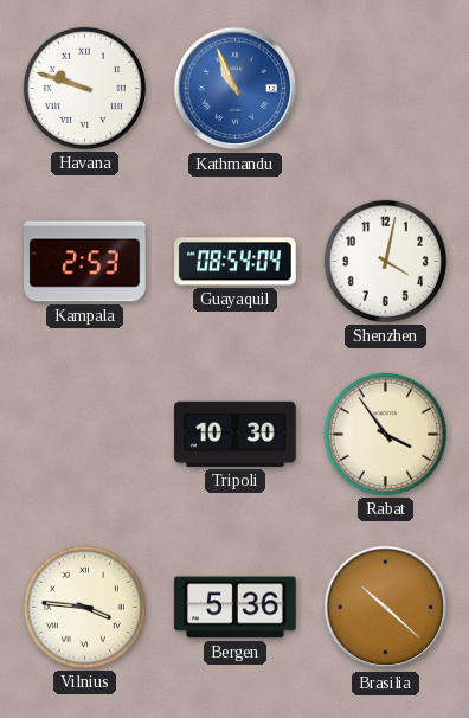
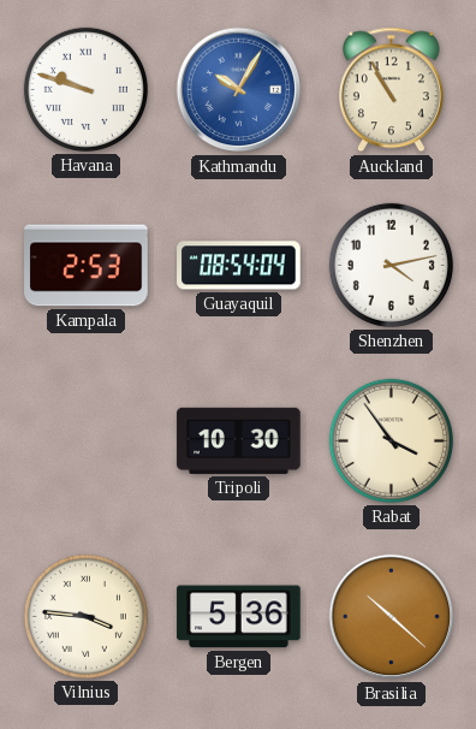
Kathmandu: 10:56 -> 10:05
Auckland: none -> 10:55
Shenzhen: 4:02 -> 4:13
